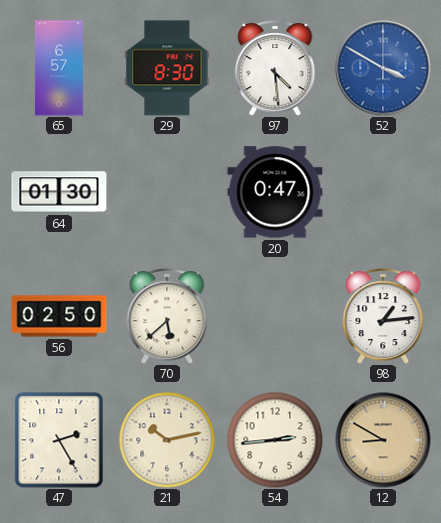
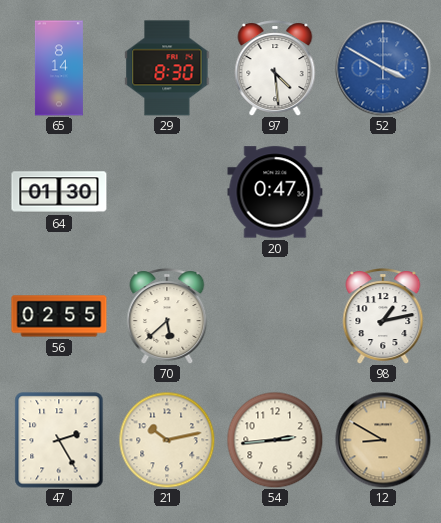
65: 6:57 -> 8:14
56: 02:50 -> 02:55
98: 1:14 -> 1:13
